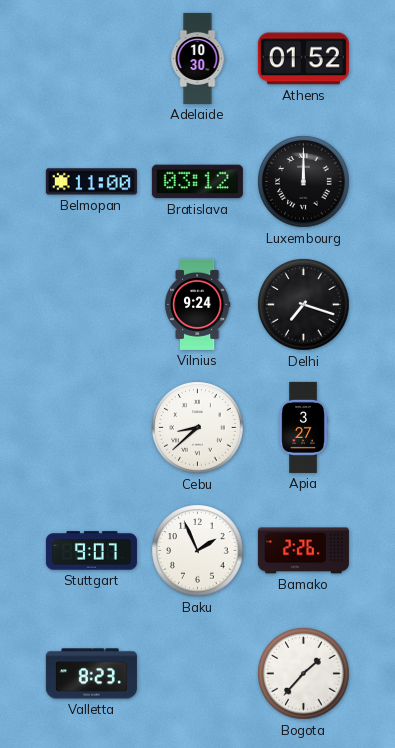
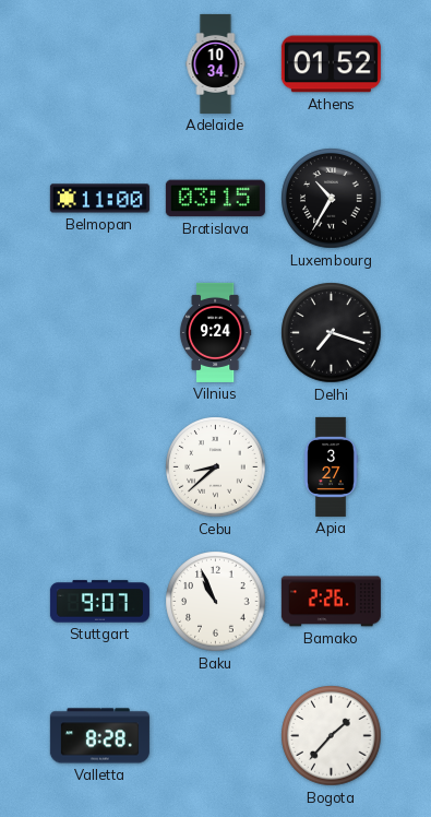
Adelaide: 10:30 -> 10:34
Bratislava: 03:12 -> 03:15
Luxembourg: 12:00 -> 10:35
Baku: 1:56 -> 10:56
Valletta: 8:23 -> 8:28
